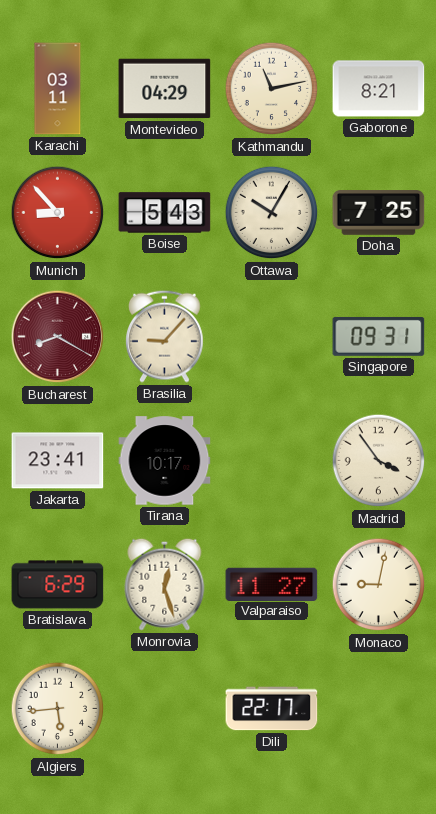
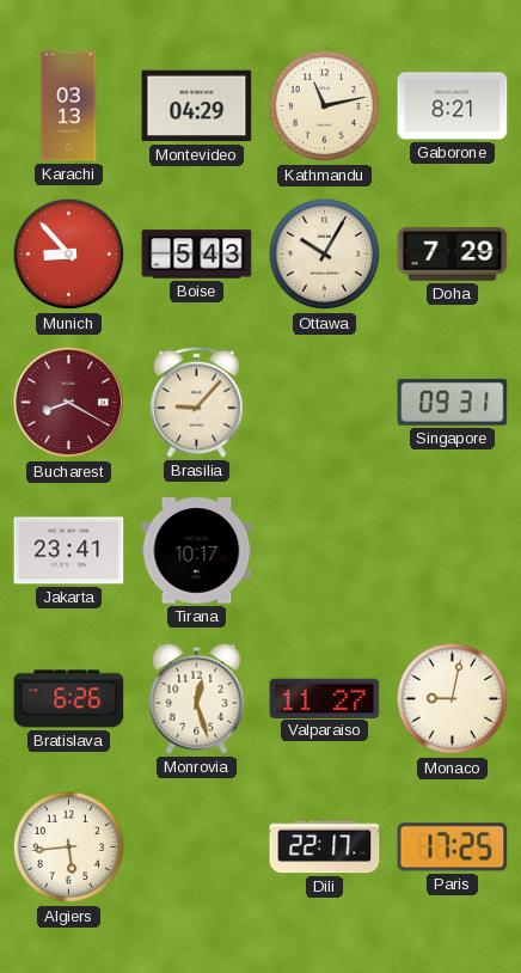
Karachi: 03:11 -> 03:13
Doha: 7:25 -> 7:29
Madrid: 3:54 -> none
Bratislava: 6:29 -> 6:26
Paris: none -> 17:25
